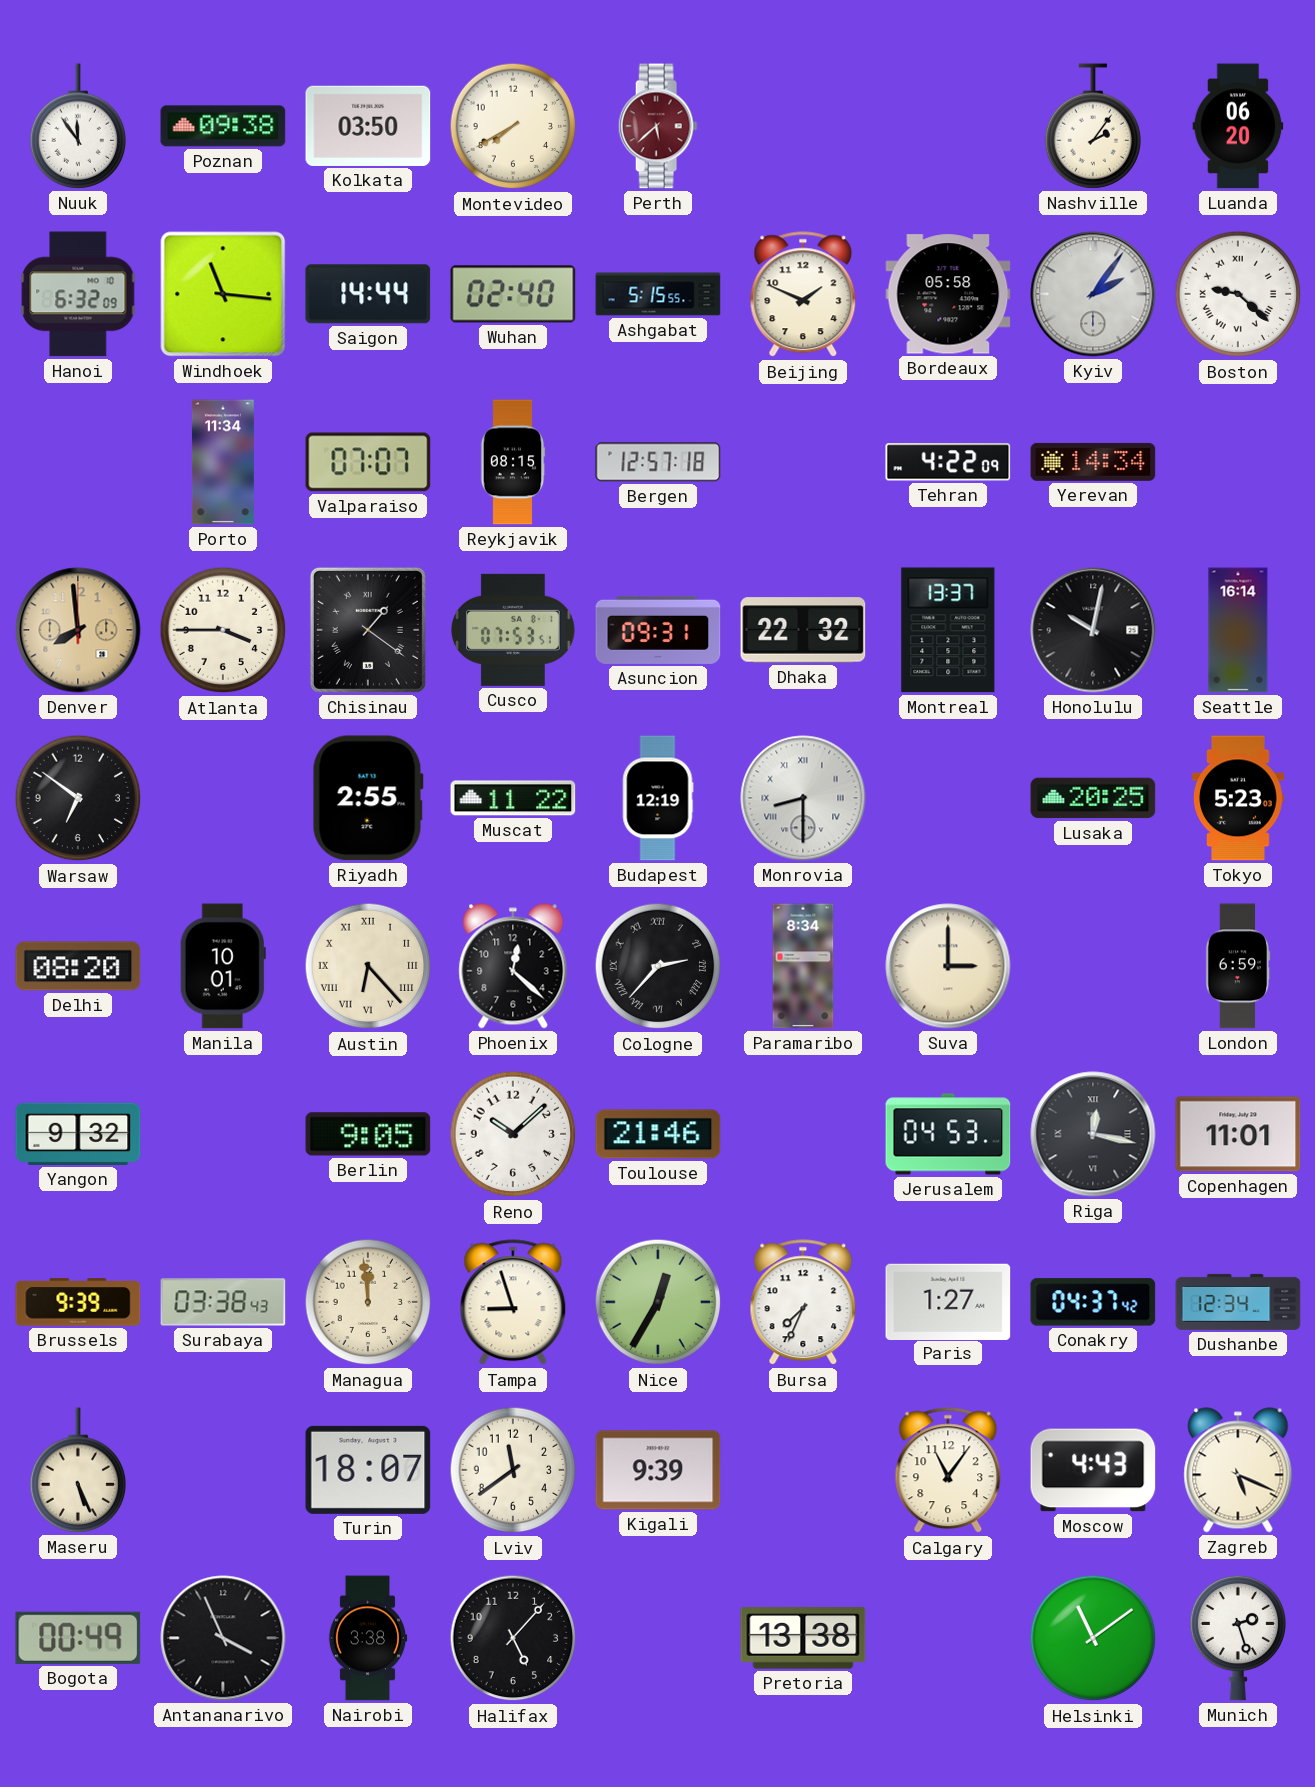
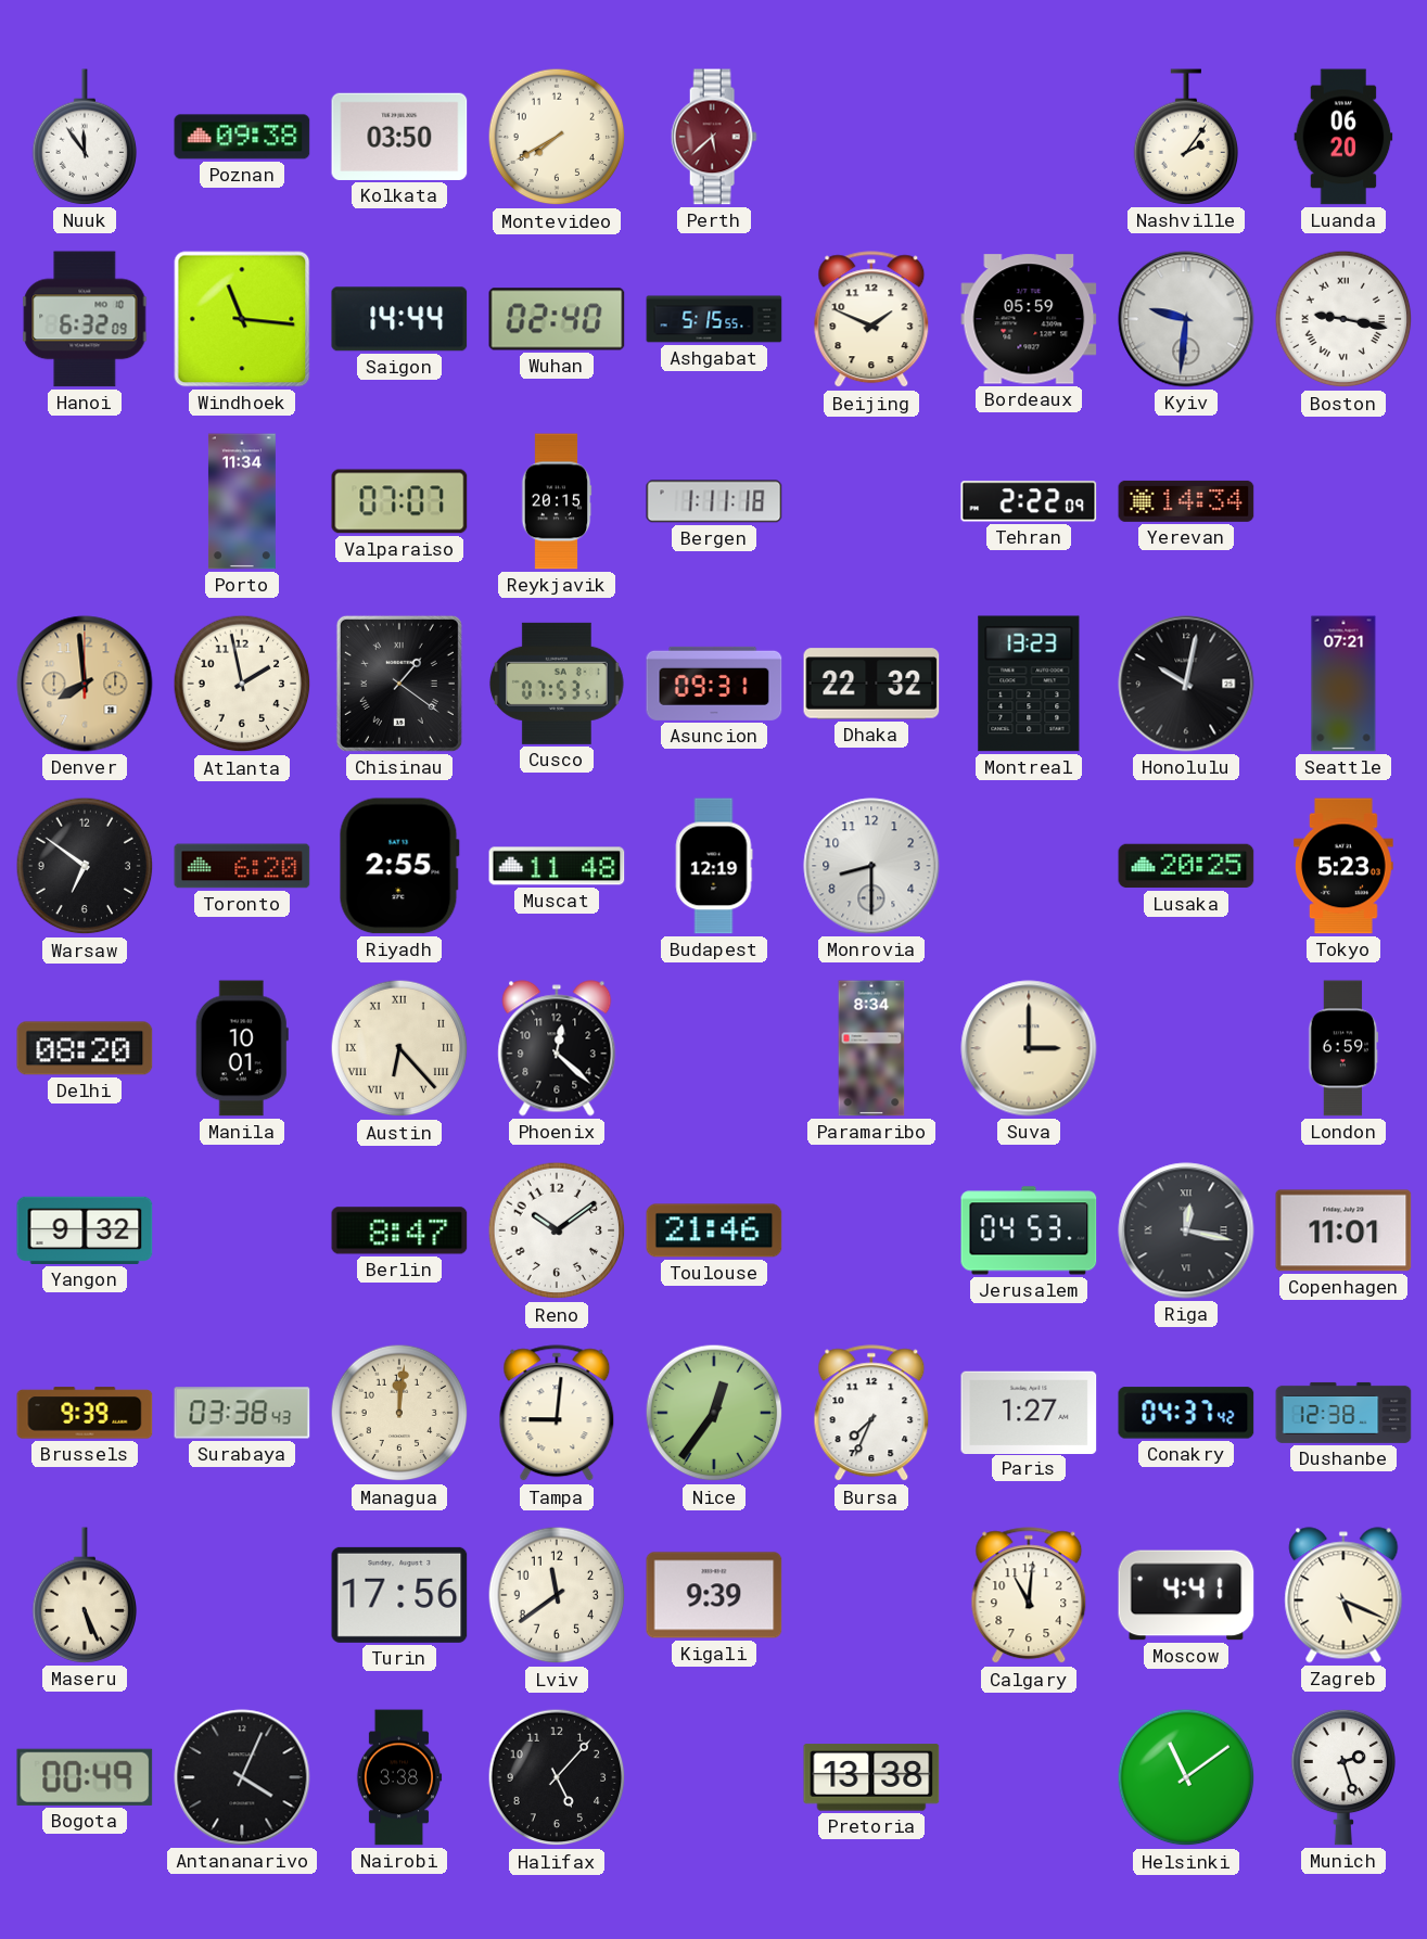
Bordeaux: 05:58 -> 05:59
Kyiv: 2:06 -> 9:31
Boston: 9:22 -> 9:17
Reykjavik: 08:15 -> 20:15
Bergen: 12:57 -> 1:11
Tehran: 4:22 -> 2:22
Atlanta: 3:45 -> 1:58
Montreal: 13:37 -> 13:23
Seattle: 16:14 -> 07:21
Toronto: none -> 6:20
Muscat: 11:22 -> 11:48
Monrovia numerals: Roman -> Arabic
Cologne: 2:37 -> none
Berlin: 9:05 -> 8:47
Reno: 10:08 -> 10:09
Managua: 11:59 -> 12:01
Tampa: 8:57 -> 9:01
Nice: 12:35 -> 12:36
Dushanbe: 12:34 -> 12:38
Turin: 18:07 -> 17:56
Calgary: 11:06 -> 11:01
Moscow: 4:43 -> 4:41
Antananarivo: 3:56 -> 4:04
